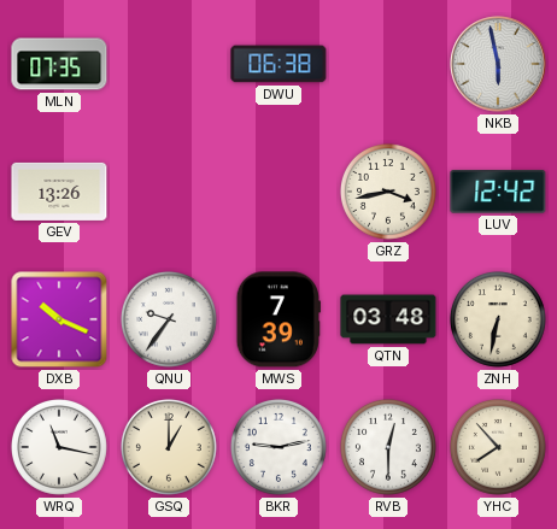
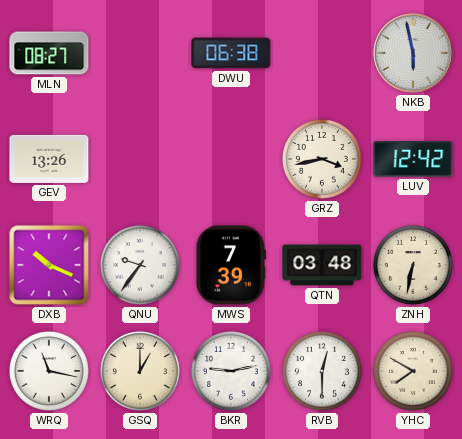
MLN: 07:35 -> 08:27
YHC: 7:53 -> 7:50
